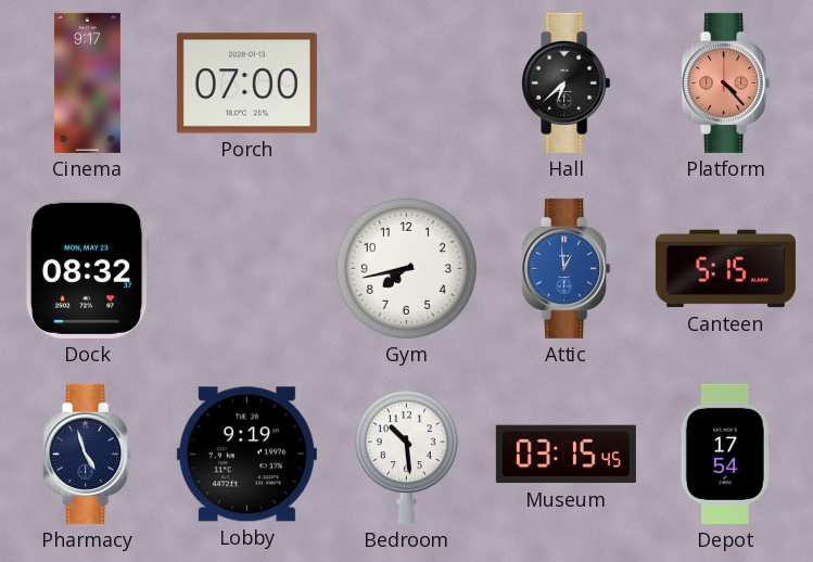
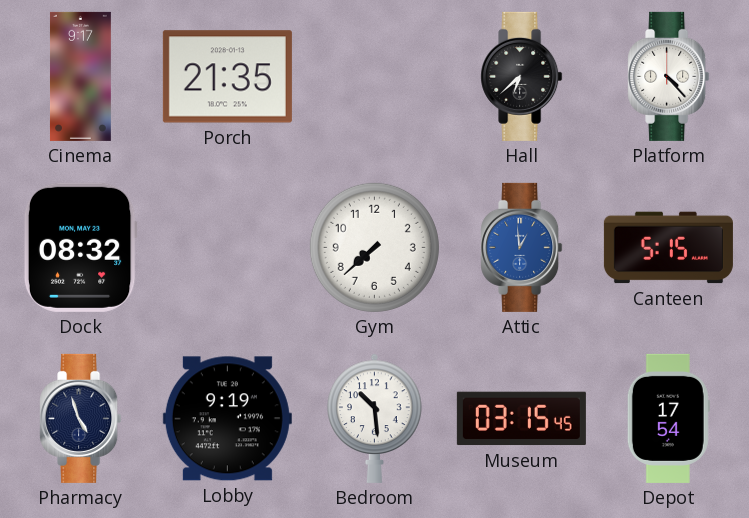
Porch: 07:00 -> 21:35
Platform dial: salmon -> white
Gym: 7:43 -> 7:38
